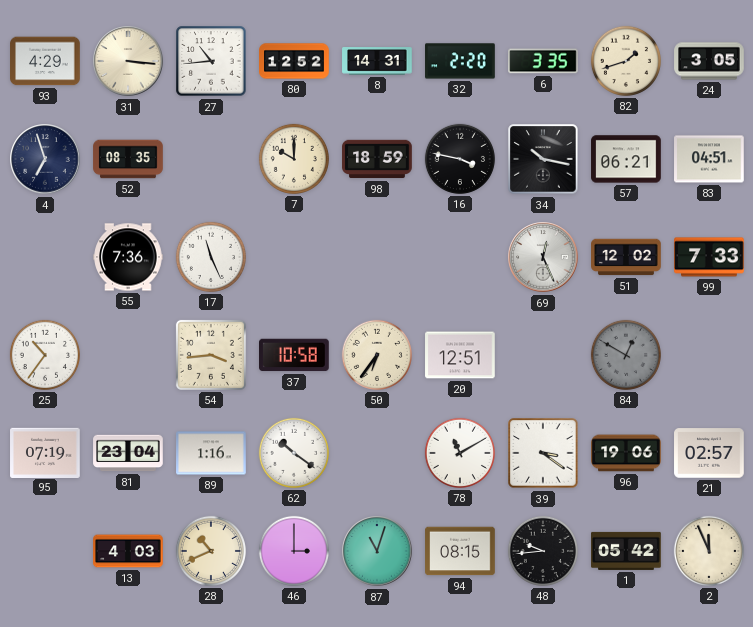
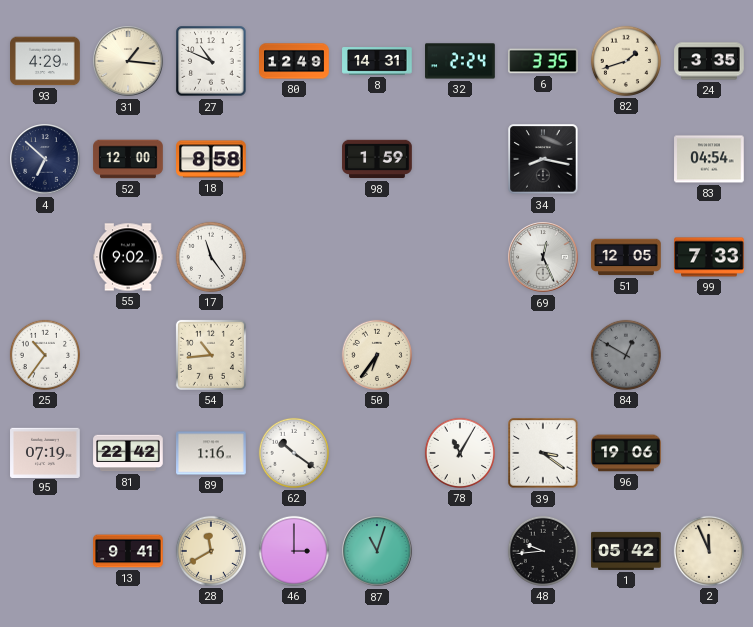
31: 3:16 -> 1:16
27: 10:44 -> 10:49
80: 12:52 -> 12:49
32: 2:20 -> 2:24
24: 3:05 -> 3:35
4: 6:57 -> 6:52
52: 08:35 -> 12:00
18: none -> 8:58
7: 10:00 -> none
98: 18:59 -> 1:59
16: 3:47 -> none
34: 10:17 -> 8:17
57: 06:21 -> none
83: 04:51 -> 04:54
55: 7:36 -> 9:02
17: 11:26 -> 11:24
51: 12:02 -> 12:05
54: 3:44 -> 10:44
37: 10:58 -> none
20: 12:51 -> none
81: 23:04 -> 22:42
78: 11:10 -> 11:05
21: 02:57 -> none
13: 4:03 -> 9:41
28: 10:41 -> 11:40
94: 08:15 -> none
